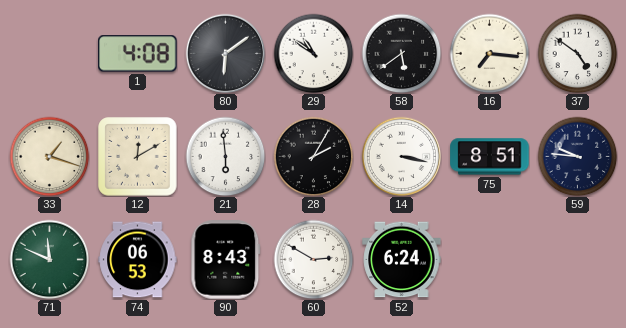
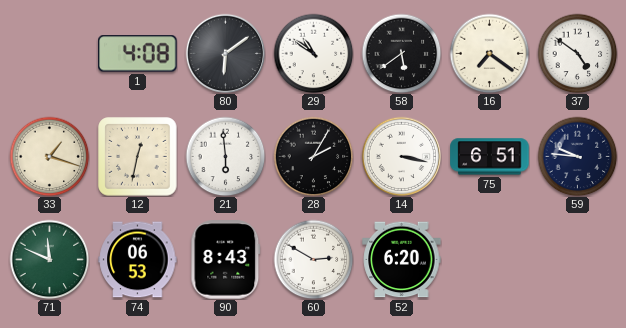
16: 7:16 -> 7:21
12: 12:10 -> 12:32
75: 8:51 -> 6:51
52: 6:24 -> 6:20
